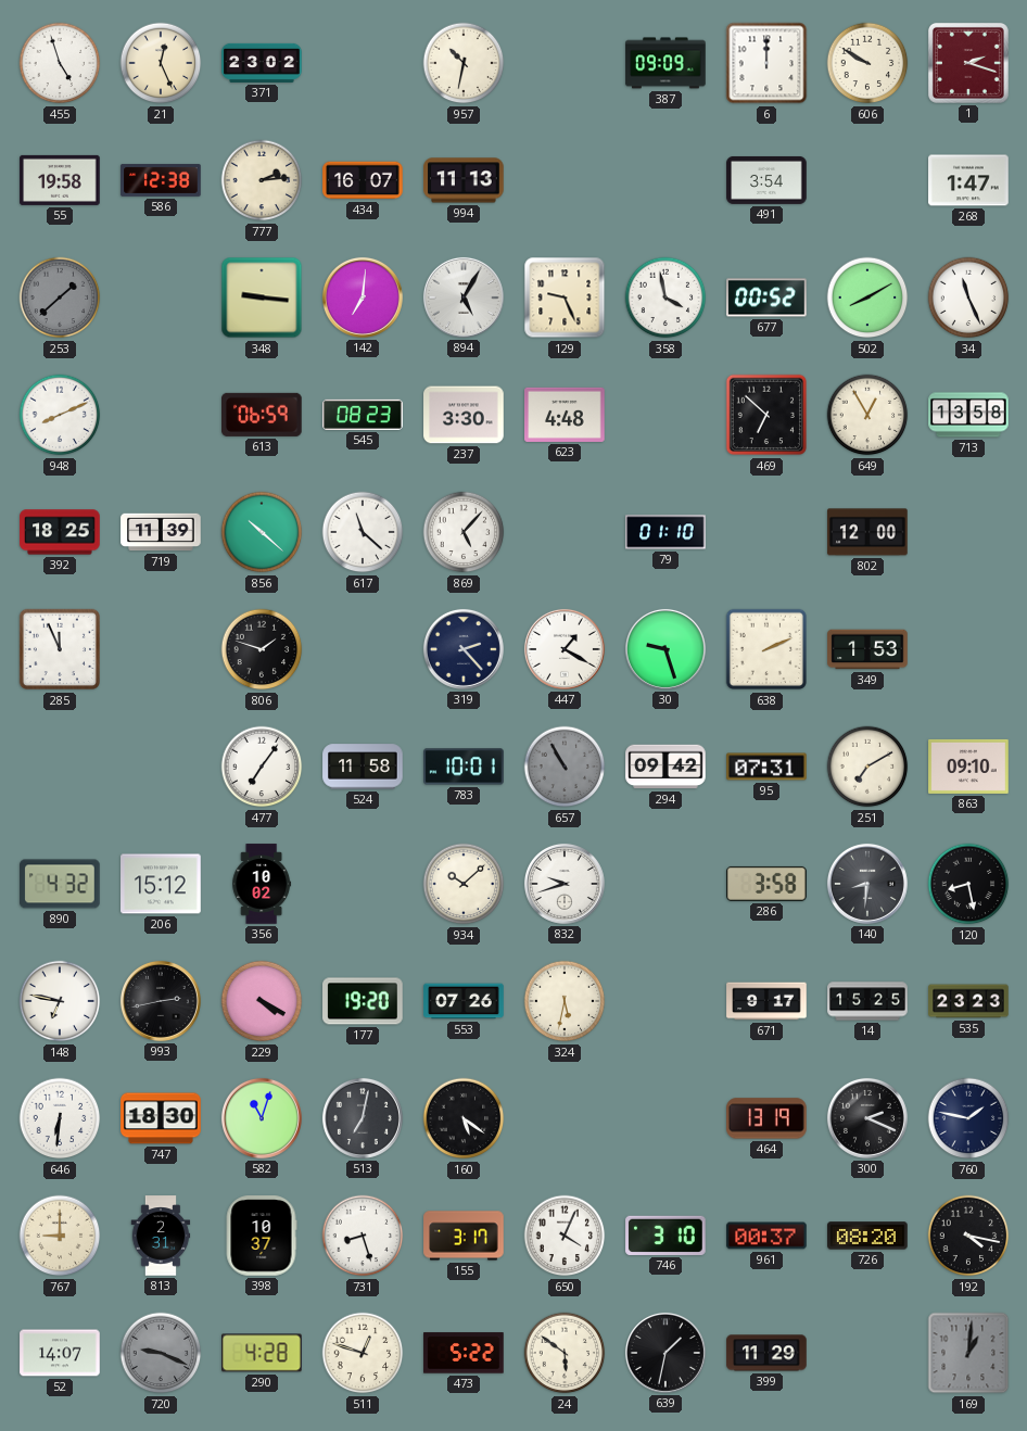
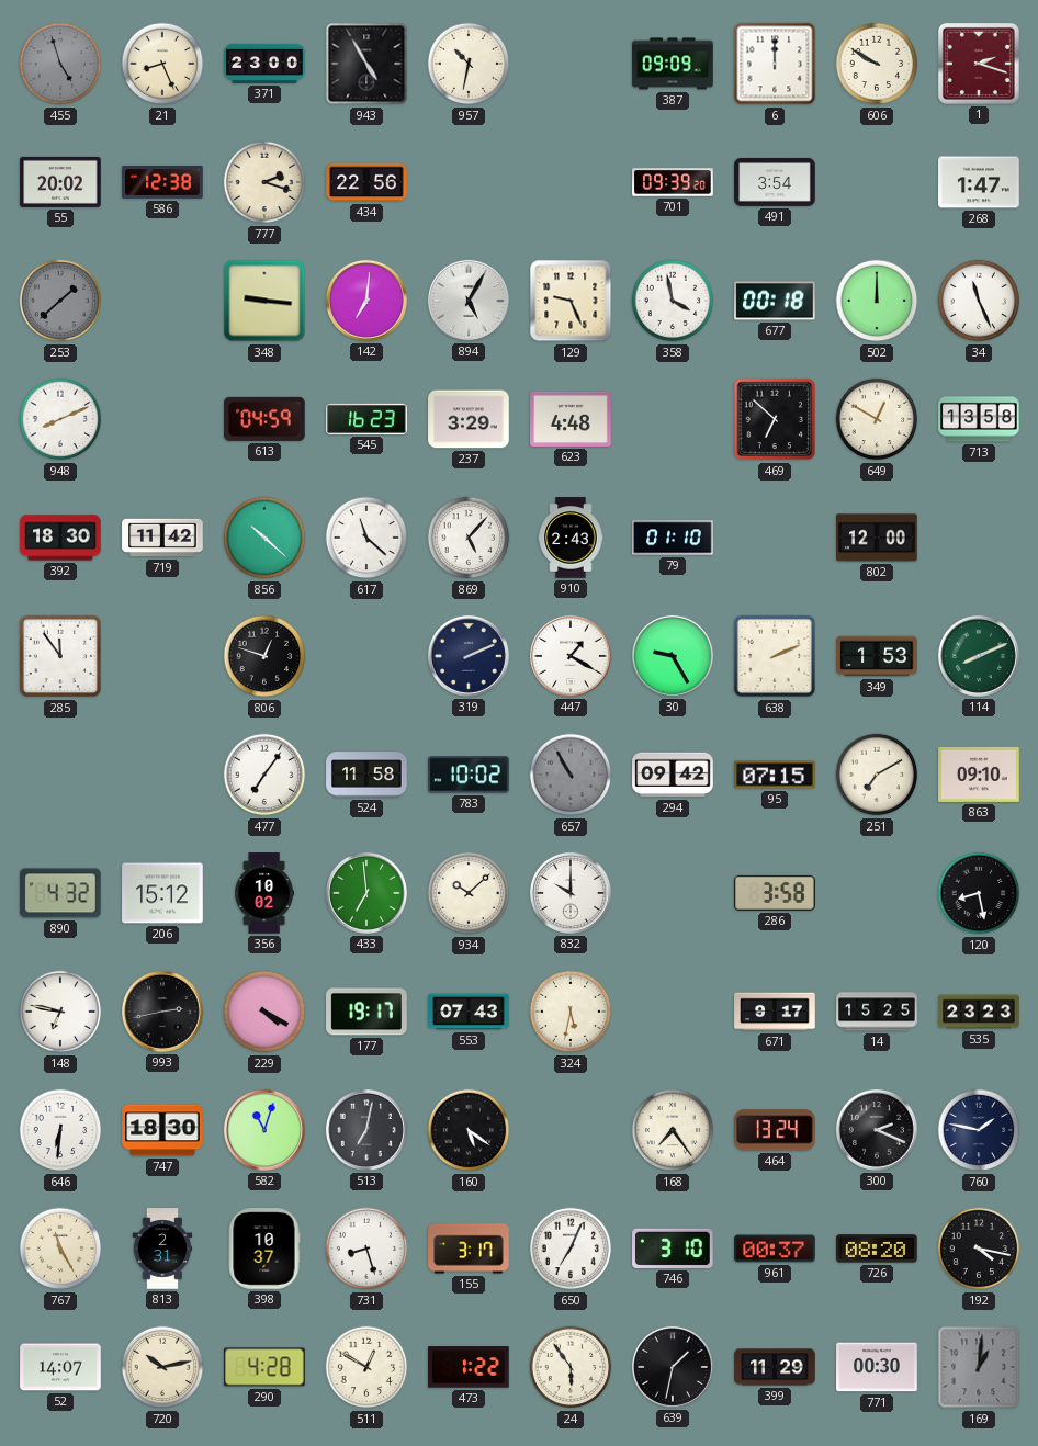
455 dial: white -> grey
21: 12:26 -> 8:26
371: 23:02 -> 23:00
943: none -> 4:55
55: 19:58 -> 20:02
777: 2:14 -> 2:18
434: 16:07 -> 22:56
994: 11:13 -> none
701: none -> 09:39
677: 00:52 -> 00:18
502: 8:10 -> 12:00
613: 06:59 -> 04:59
545: 08:23 -> 16:23
237: 3:30 -> 3:29
649: 12:55 -> 12:50
392: 18:25 -> 18:30
719: 11:39 -> 11:42
910: none -> 2:43
285: 11:56 -> 11:54
806: 1:48 -> 12:48
319: 2:23 -> 2:11
30: 9:27 -> 9:25
114: none -> 8:11
783: 10:01 -> 10:02
95: 07:31 -> 07:15
433: none -> 6:59
832: 9:42 -> 10:00
140: 8:31 -> none
177: 19:20 -> 19:17
553: 07:26 -> 07:43
168: none -> 7:24
464: 13:19 -> 13:24
767: 9:00 -> 11:25
650: 4:04 -> 7:04
720: 9:19 -> 10:13
720 dial: grey -> cream
511: 12:48 -> 12:50
473: 5:22 -> 1:22
24: 5:51 -> 5:54
771: none -> 00:30
